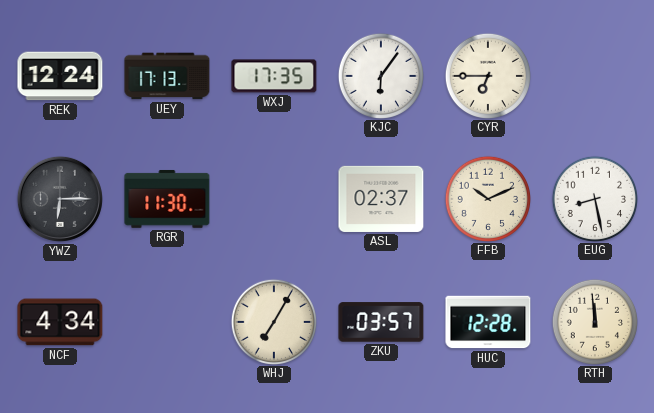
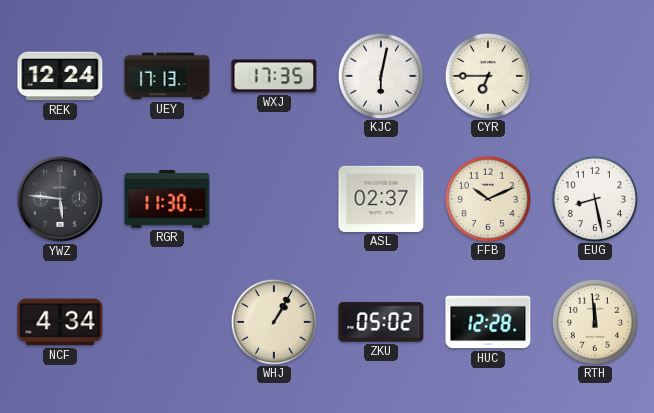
KJC: 6:06 -> 6:02
YWZ: 6:15 -> 5:46
WHJ: 7:05 -> 1:05
ZKU: 03:57 -> 05:02
